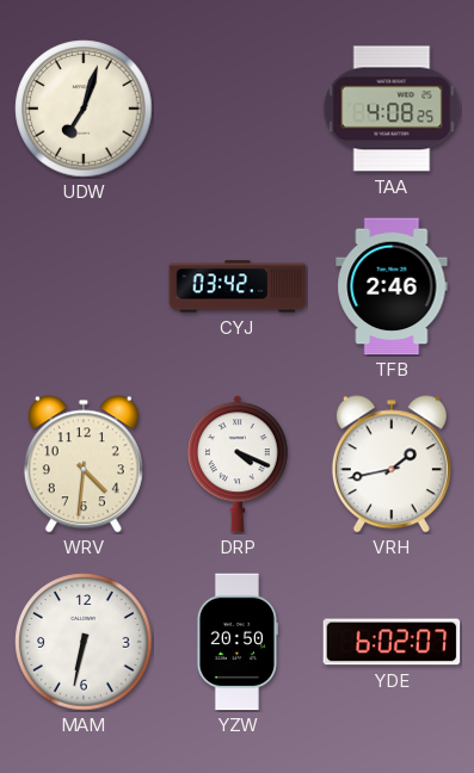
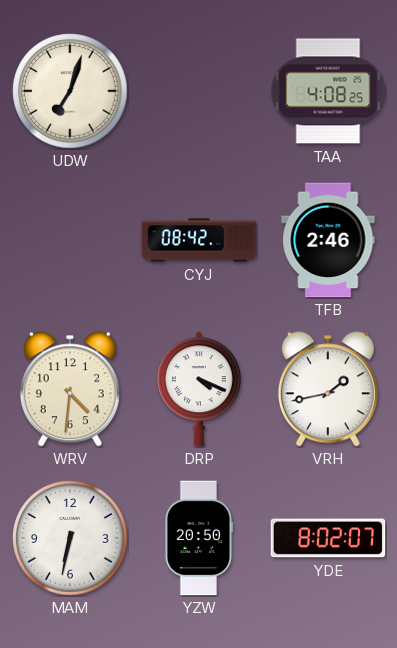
CYJ: 03:42 -> 08:42
YDE: 6:02 -> 8:02
